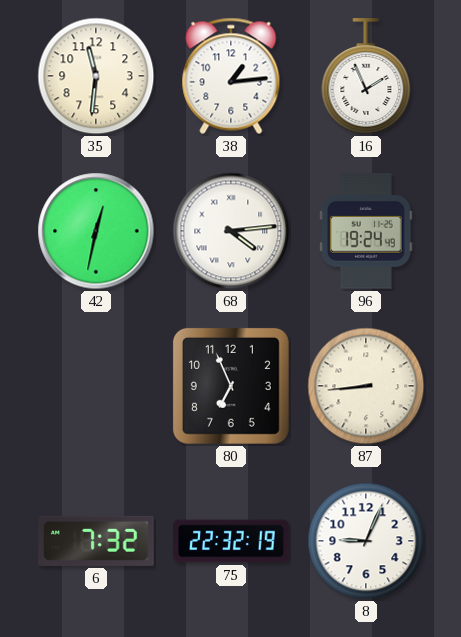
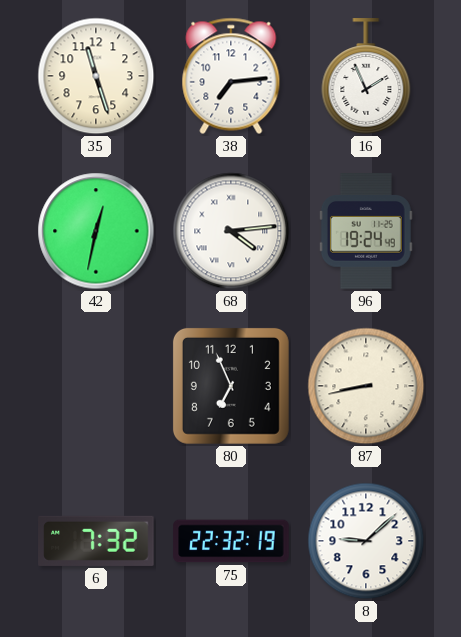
35: 11:31 -> 11:27
38: 1:14 -> 7:14
87: 8:44 -> 8:43
8: 9:04 -> 9:08
